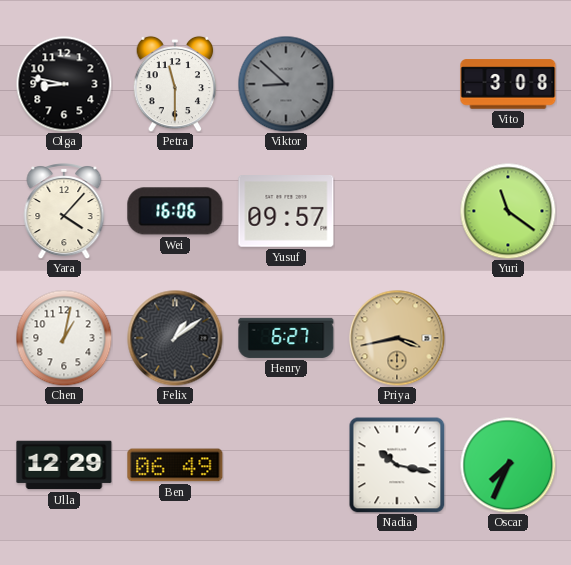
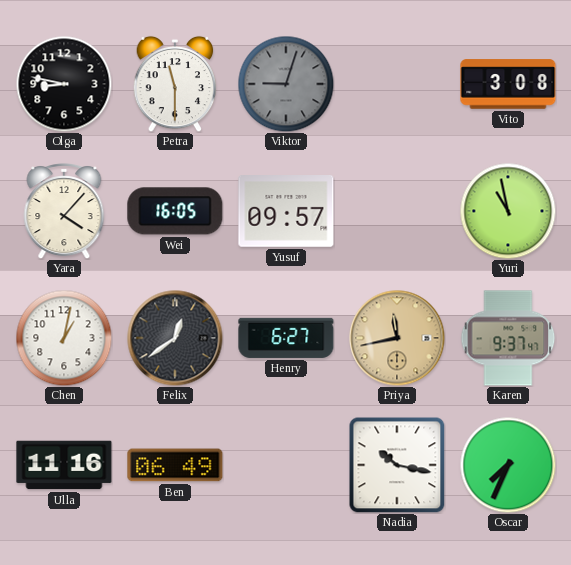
Viktor: 8:52 -> 9:03
Wei: 16:06 -> 16:05
Yuri: 11:21 -> 10:58
Felix: 1:09 -> 12:39
Priya: 3:43 -> 11:43
Karen: none -> 9:37
Ulla: 12:29 -> 11:16
